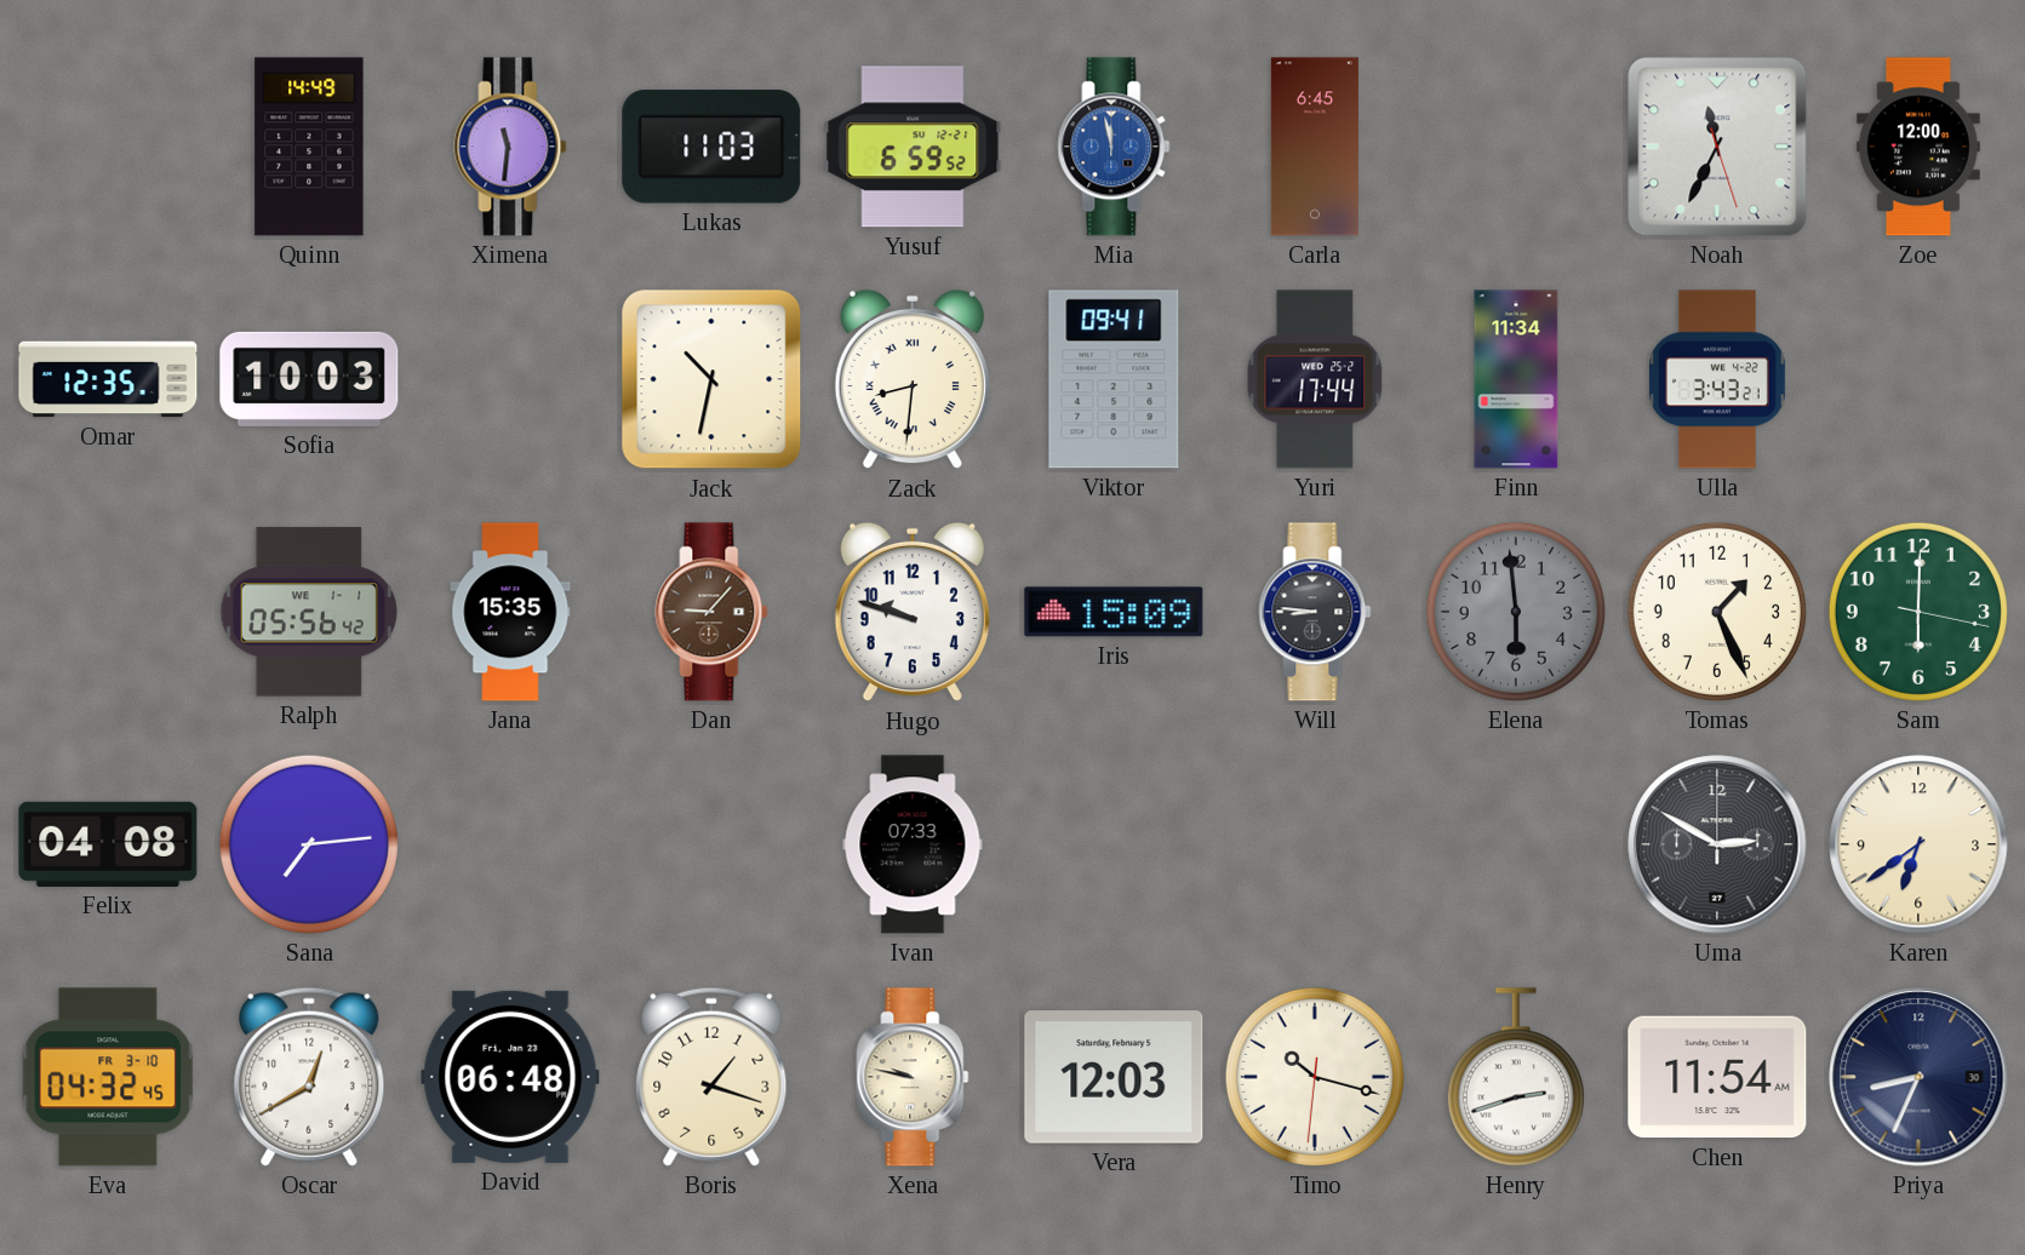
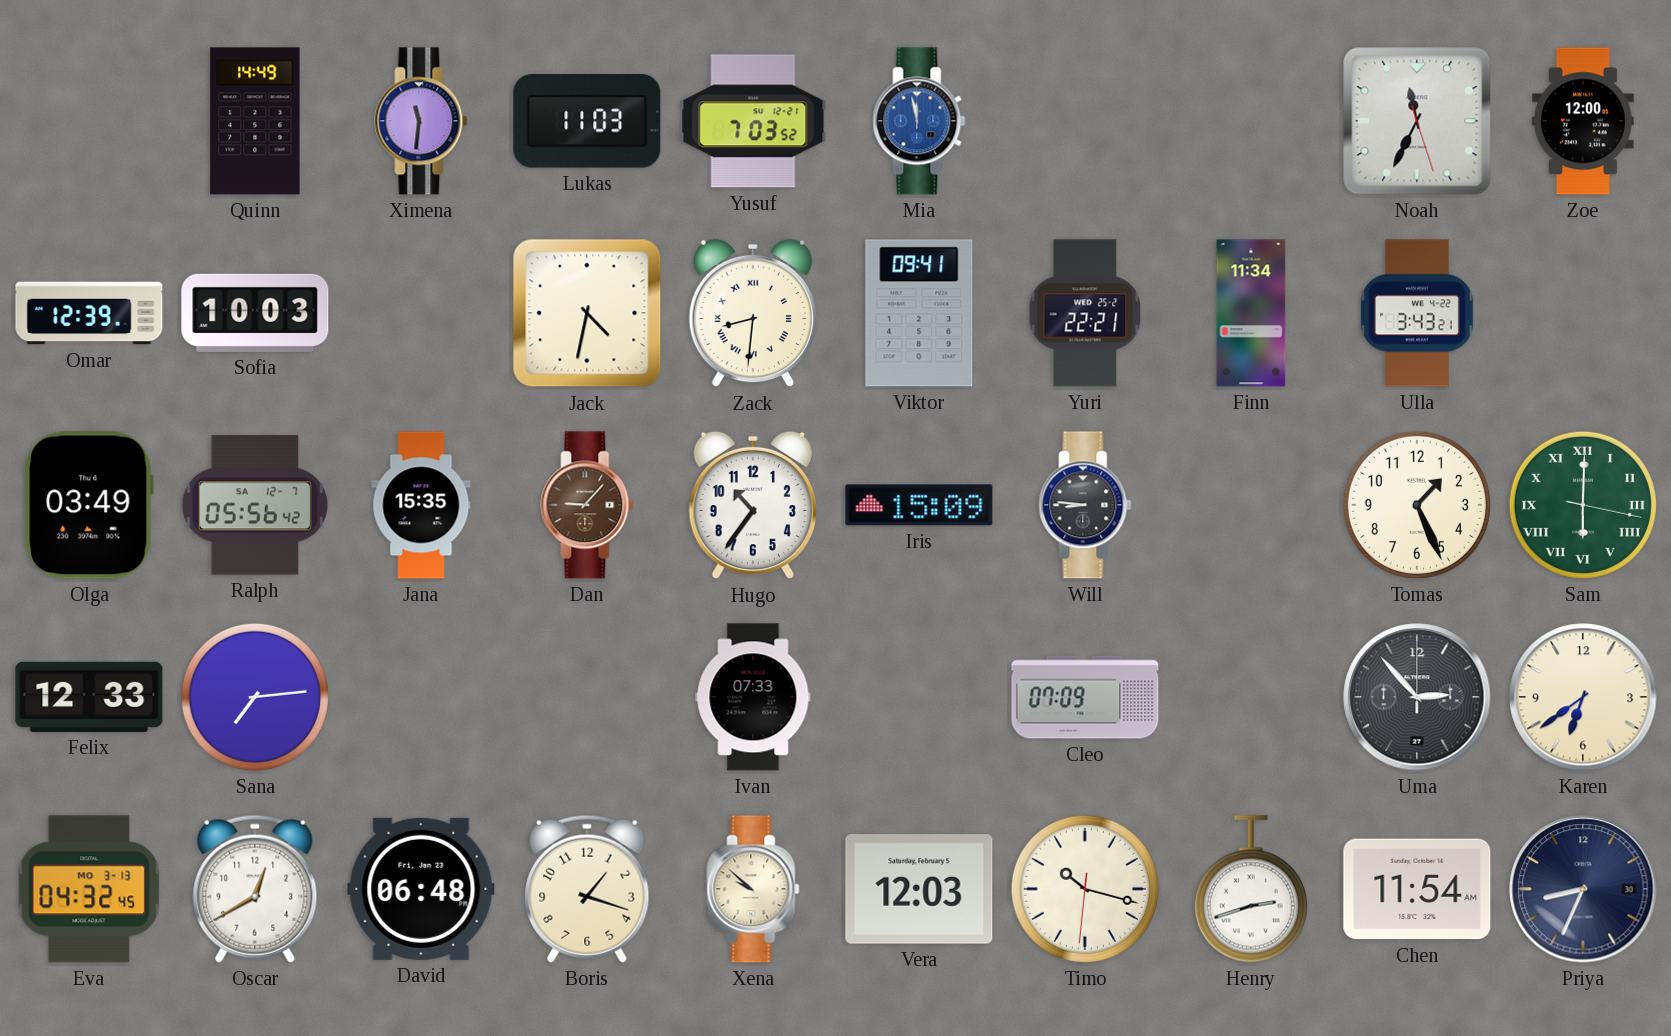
Yusuf: 6:59 -> 7:03
Carla: 6:45 -> none
Omar: 12:35 -> 12:39
Jack: 10:32 -> 4:32
Yuri: 17:44 -> 22:21
Olga: none -> 03:49
Ralph date: WE 1-1 -> SA 12-7
Hugo: 9:48 -> 10:36
Elena: 5:59 -> none
Sam numerals: Arabic -> Roman
Felix: 04:08 -> 12:33
Cleo: none -> 07:09
Uma: 2:50 -> 2:53
Eva date: FR 3-10 -> MO 3-13
Xena: 9:47 -> 9:52
